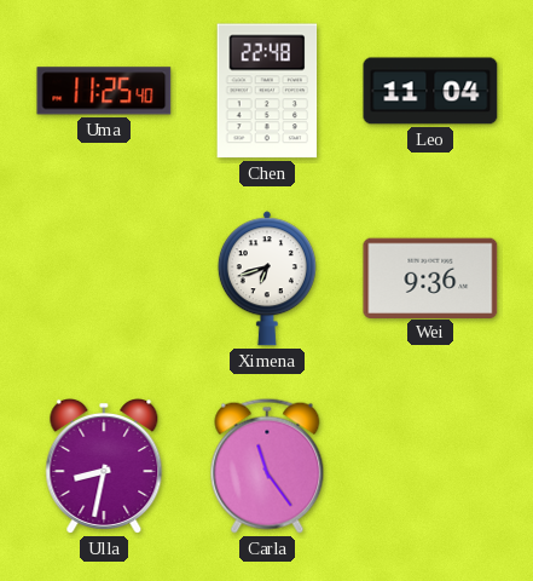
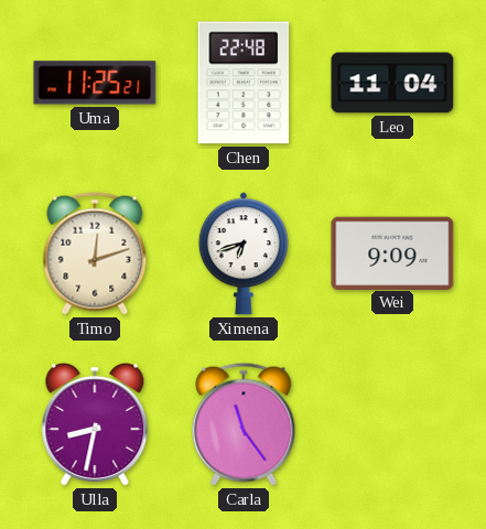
Uma: 11:25:40 -> 11:25:21
Timo: none -> 12:12
Wei: 9:36 -> 9:09
